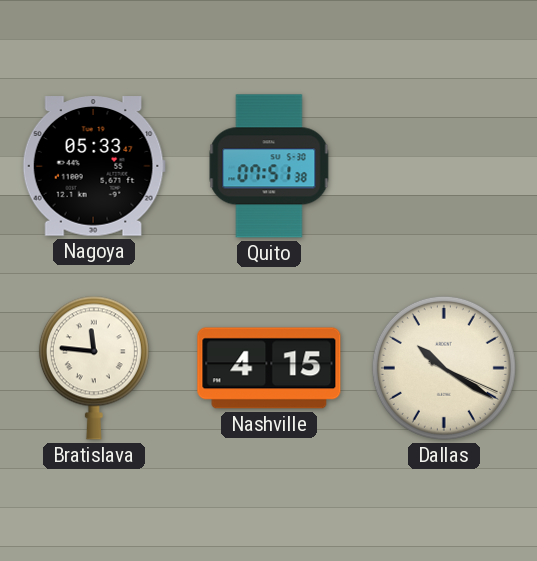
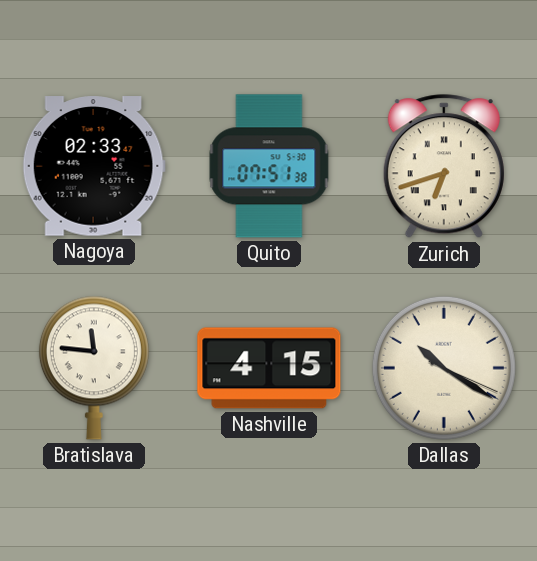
Nagoya: 05:33 -> 02:33
Zurich: none -> 6:42
